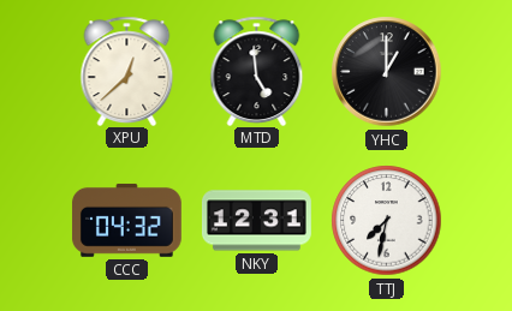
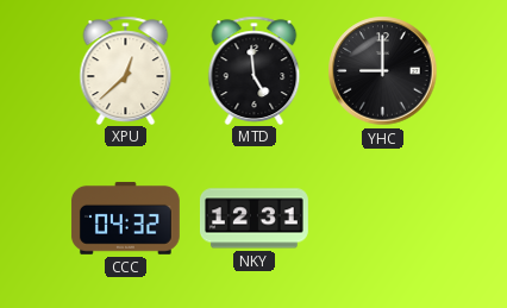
YHC: 1:00 -> 9:00
TTJ: 7:32 -> none
